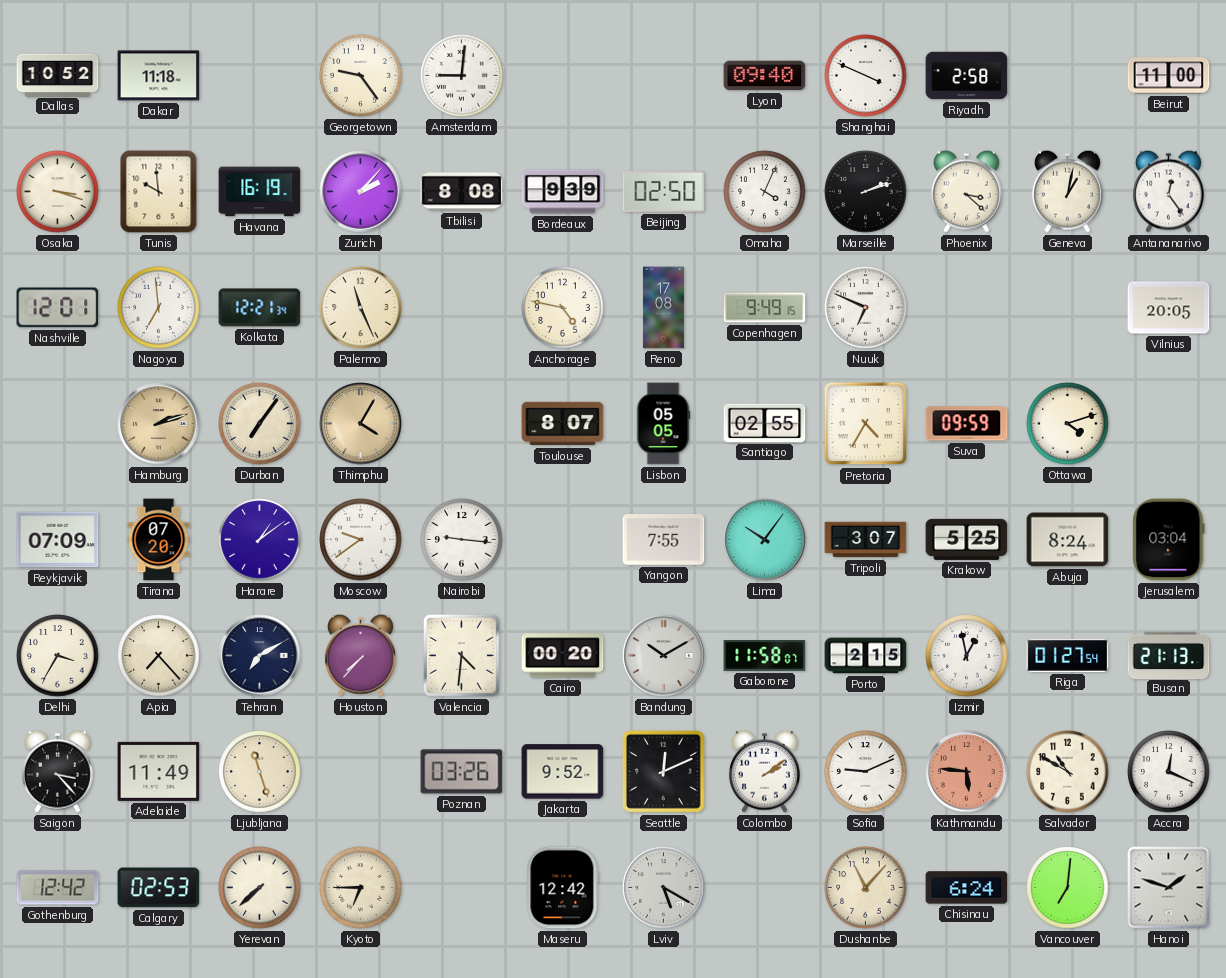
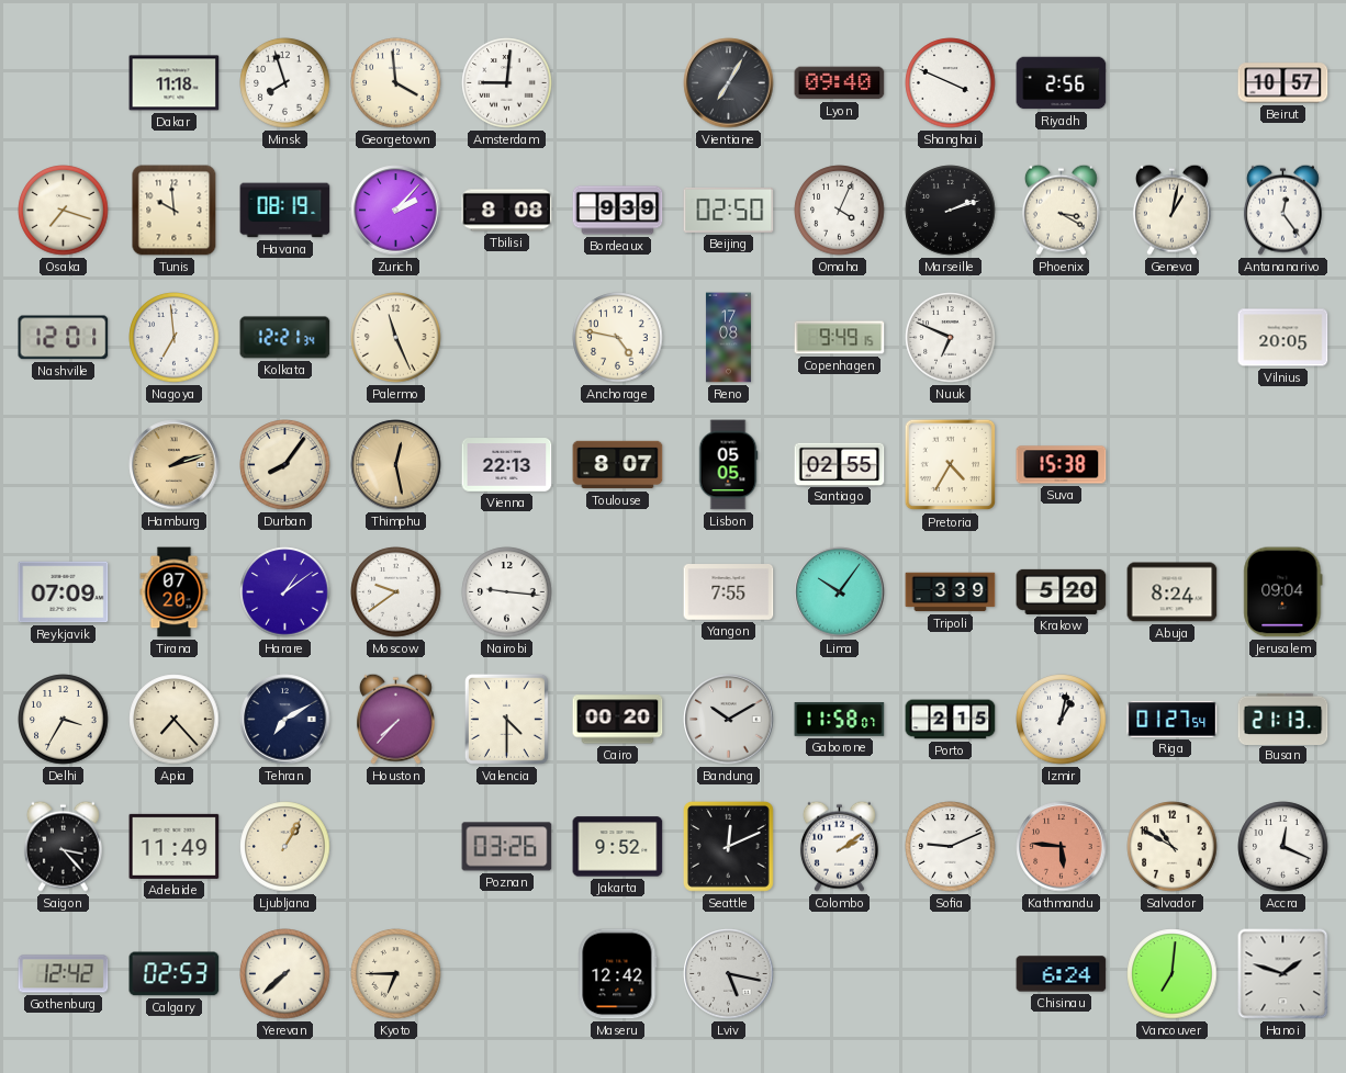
Dallas: 10:52 -> none
Minsk: none -> 7:57
Georgetown: 9:24 -> 3:59
Vientiane: none -> 7:05
Riyadh: 2:58 -> 2:56
Beirut: 11:00 -> 10:57
Osaka: 3:18 -> 7:18
Havana: 16:19 -> 08:19
Phoenix: 3:22 -> 3:20
Durban: 7:06 -> 8:06
Thimphu: 4:05 -> 12:28
Vienna: none -> 22:13
Suva: 09:59 -> 15:38
Ottawa: 4:12 -> none
Tripoli: 3:07 -> 3:39
Krakow: 5:25 -> 5:20
Jerusalem: 03:04 -> 09:04
Valencia: 4:31 -> 4:30
Izmir: 12:58 -> 1:02
Ljubljana: 11:27 -> 1:05
Lviv: 5:20 -> 5:17
Dushanbe: 11:07 -> none
